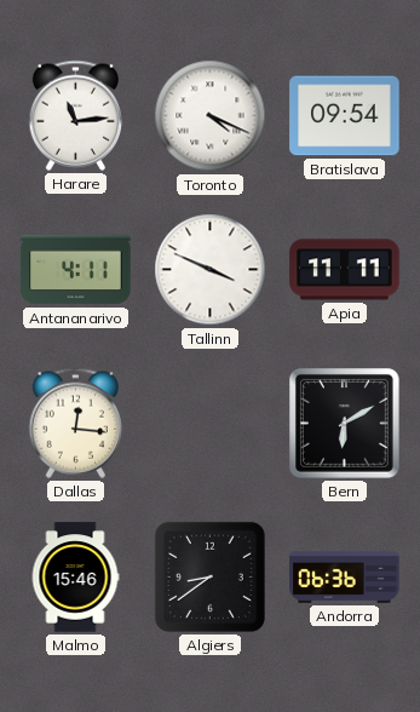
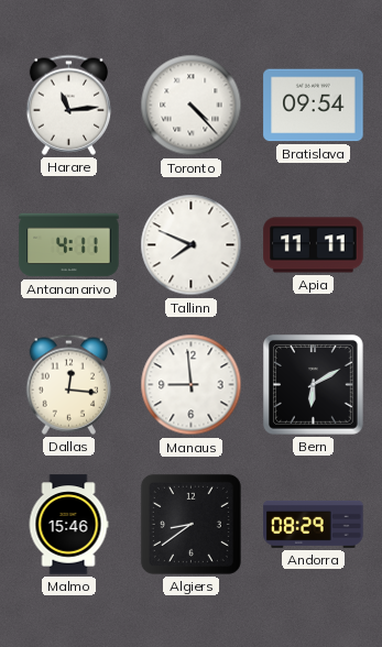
Toronto: 4:19 -> 4:23
Tallinn: 3:49 -> 7:49
Manaus: none -> 8:59
Andorra: 06:36 -> 08:29
